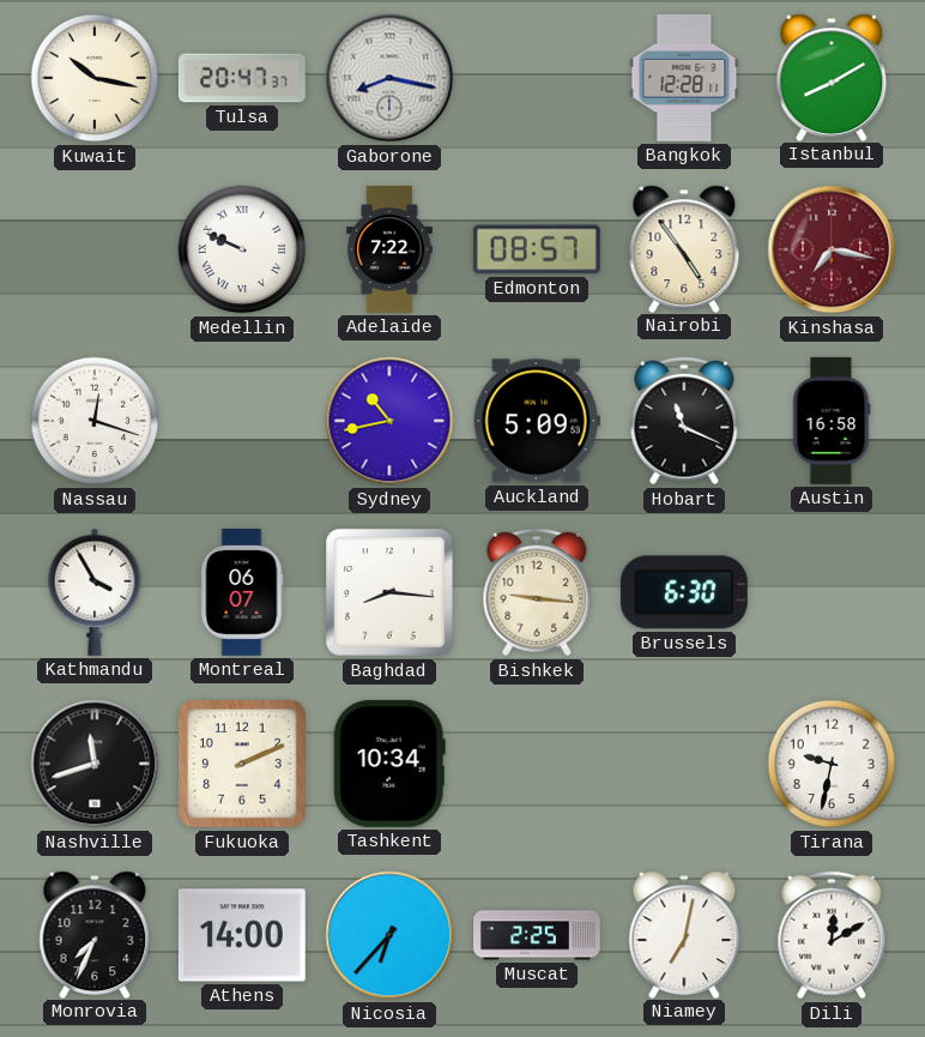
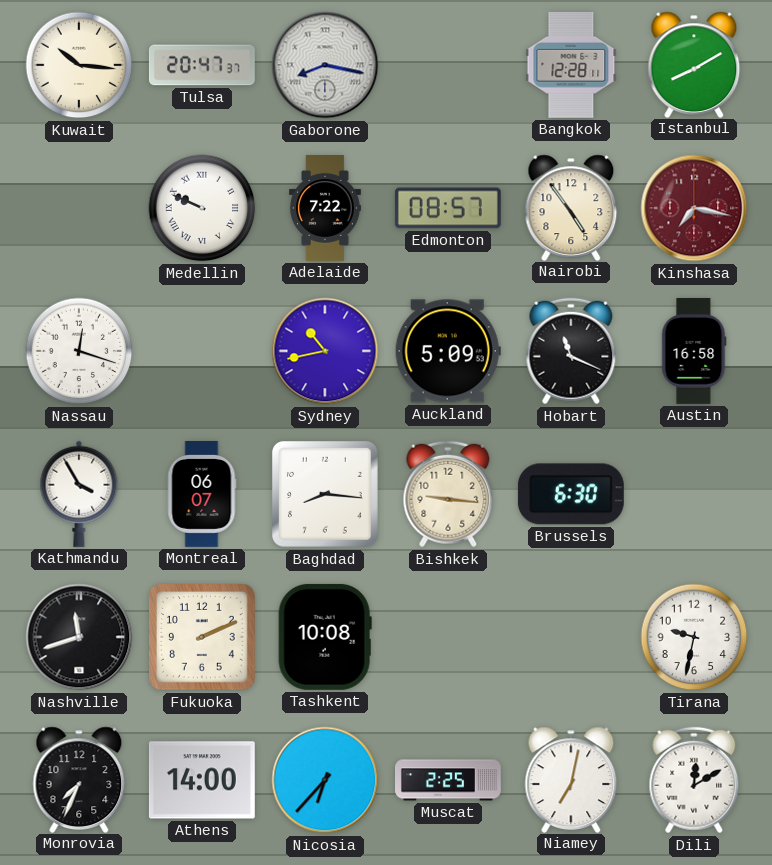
Kuwait: 10:17 -> 10:16
Tashkent: 10:34 -> 10:08
